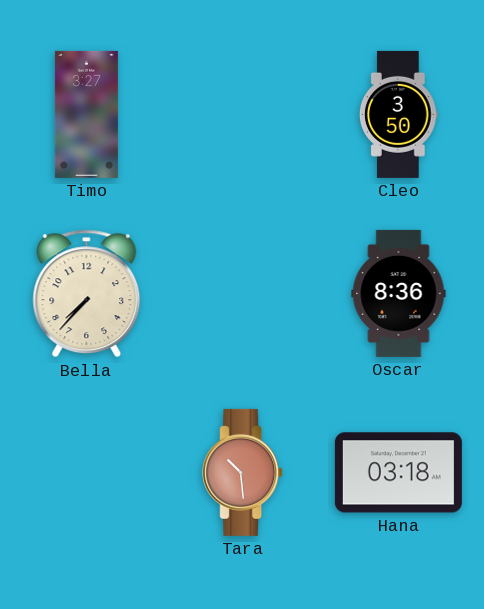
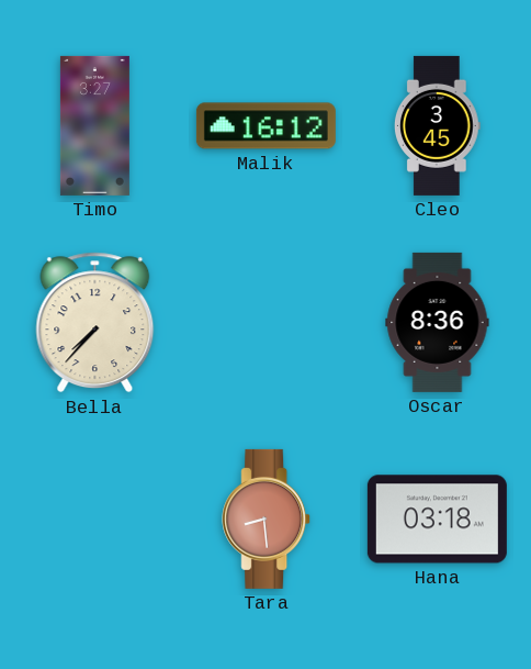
Malik: none -> 16:12
Cleo: 3:50 -> 3:45
Tara: 10:29 -> 8:29
